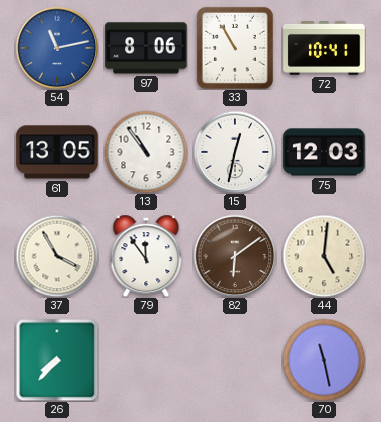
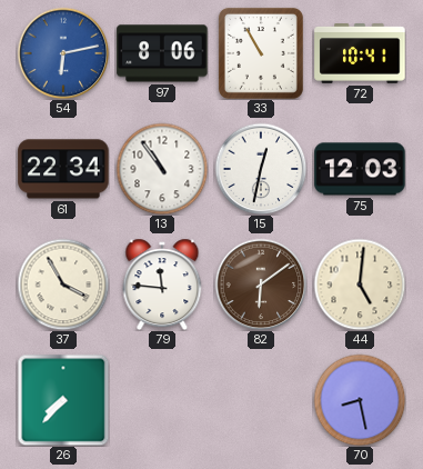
54: 11:13 -> 6:13
61: 13:05 -> 22:34
79: 11:54 -> 11:46
70: 11:28 -> 8:28
